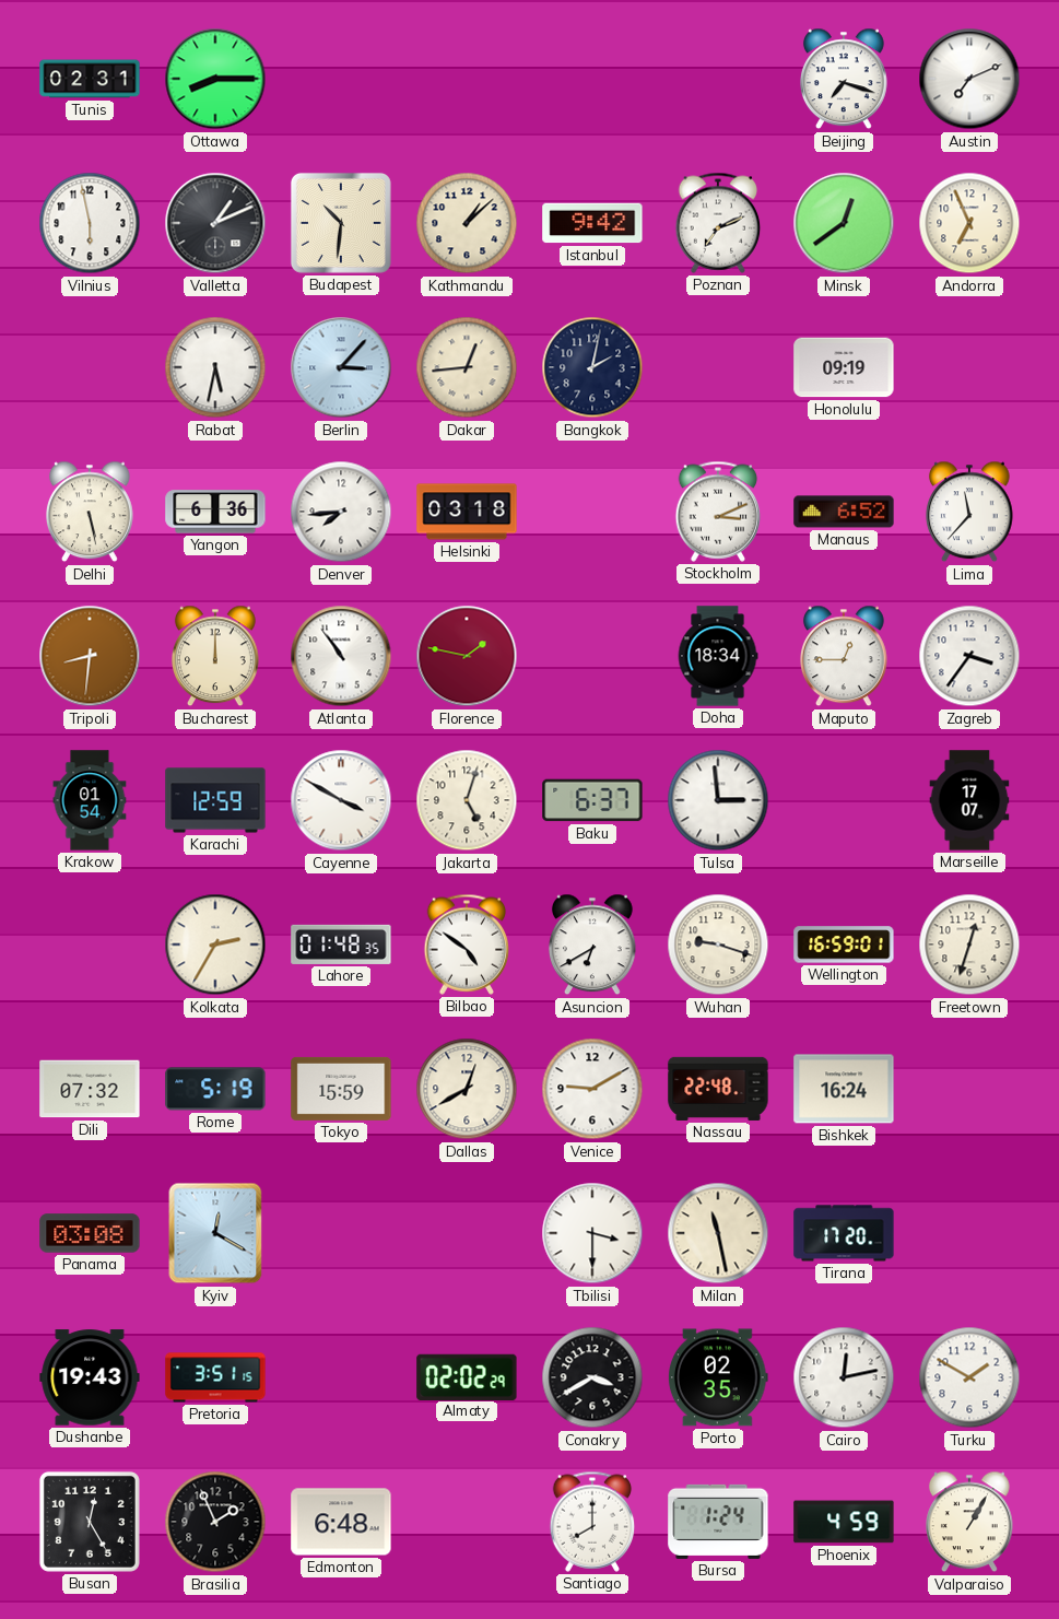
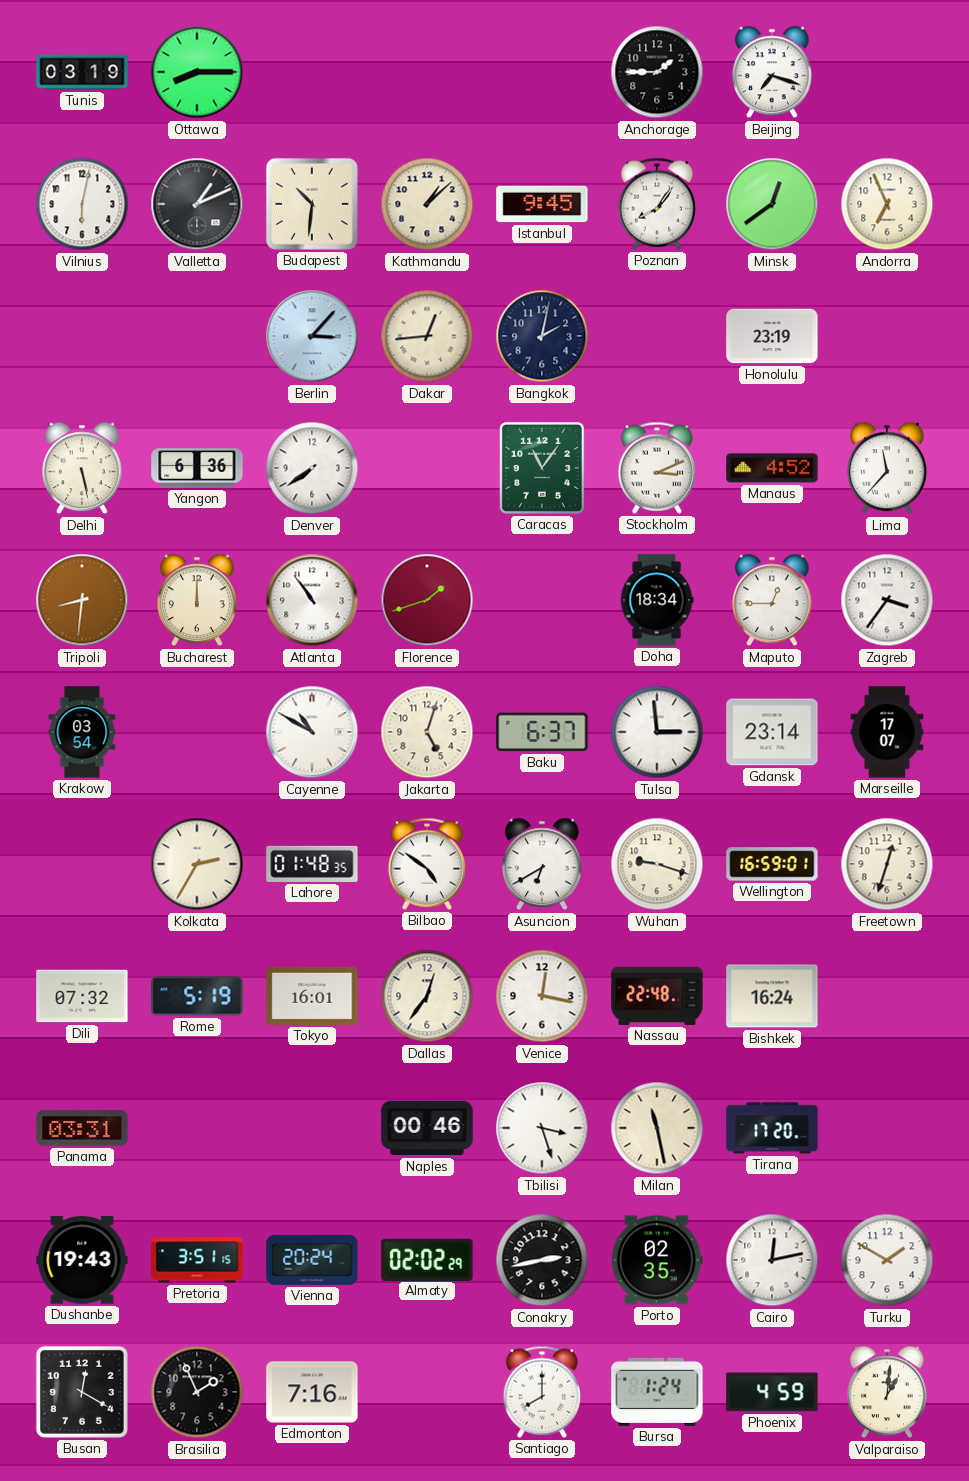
Tunis: 02:31 -> 03:19
Anchorage: none -> 1:45
Austin: 7:11 -> none
Vilnius: 5:58 -> 6:02
Istanbul: 9:42 -> 9:45
Poznan: 7:11 -> 8:06
Rabat: 5:32 -> none
Honolulu: 09:19 -> 23:19
Denver: 7:44 -> 7:39
Helsinki: 03:18 -> none
Caracas: none -> 11:06
Manaus: 6:52 -> 4:52
Florence: 1:47 -> 1:42
Krakow: 01:54 -> 03:54
Karachi: 12:59 -> none
Cayenne: 3:50 -> 10:50
Gdansk: none -> 23:14
Tokyo: 15:59 -> 16:01
Dallas: 12:40 -> 12:36
Venice: 9:10 -> 12:17
Panama: 03:08 -> 03:31
Kyiv: 12:20 -> none
Naples: none -> 00:46
Tbilisi: 3:30 -> 3:27
Vienna: none -> 20:24
Conakry: 3:40 -> 2:43
Busan: 12:25 -> 12:20
Edmonton: 6:48 -> 7:16
Valparaiso: 1:05 -> 1:01
